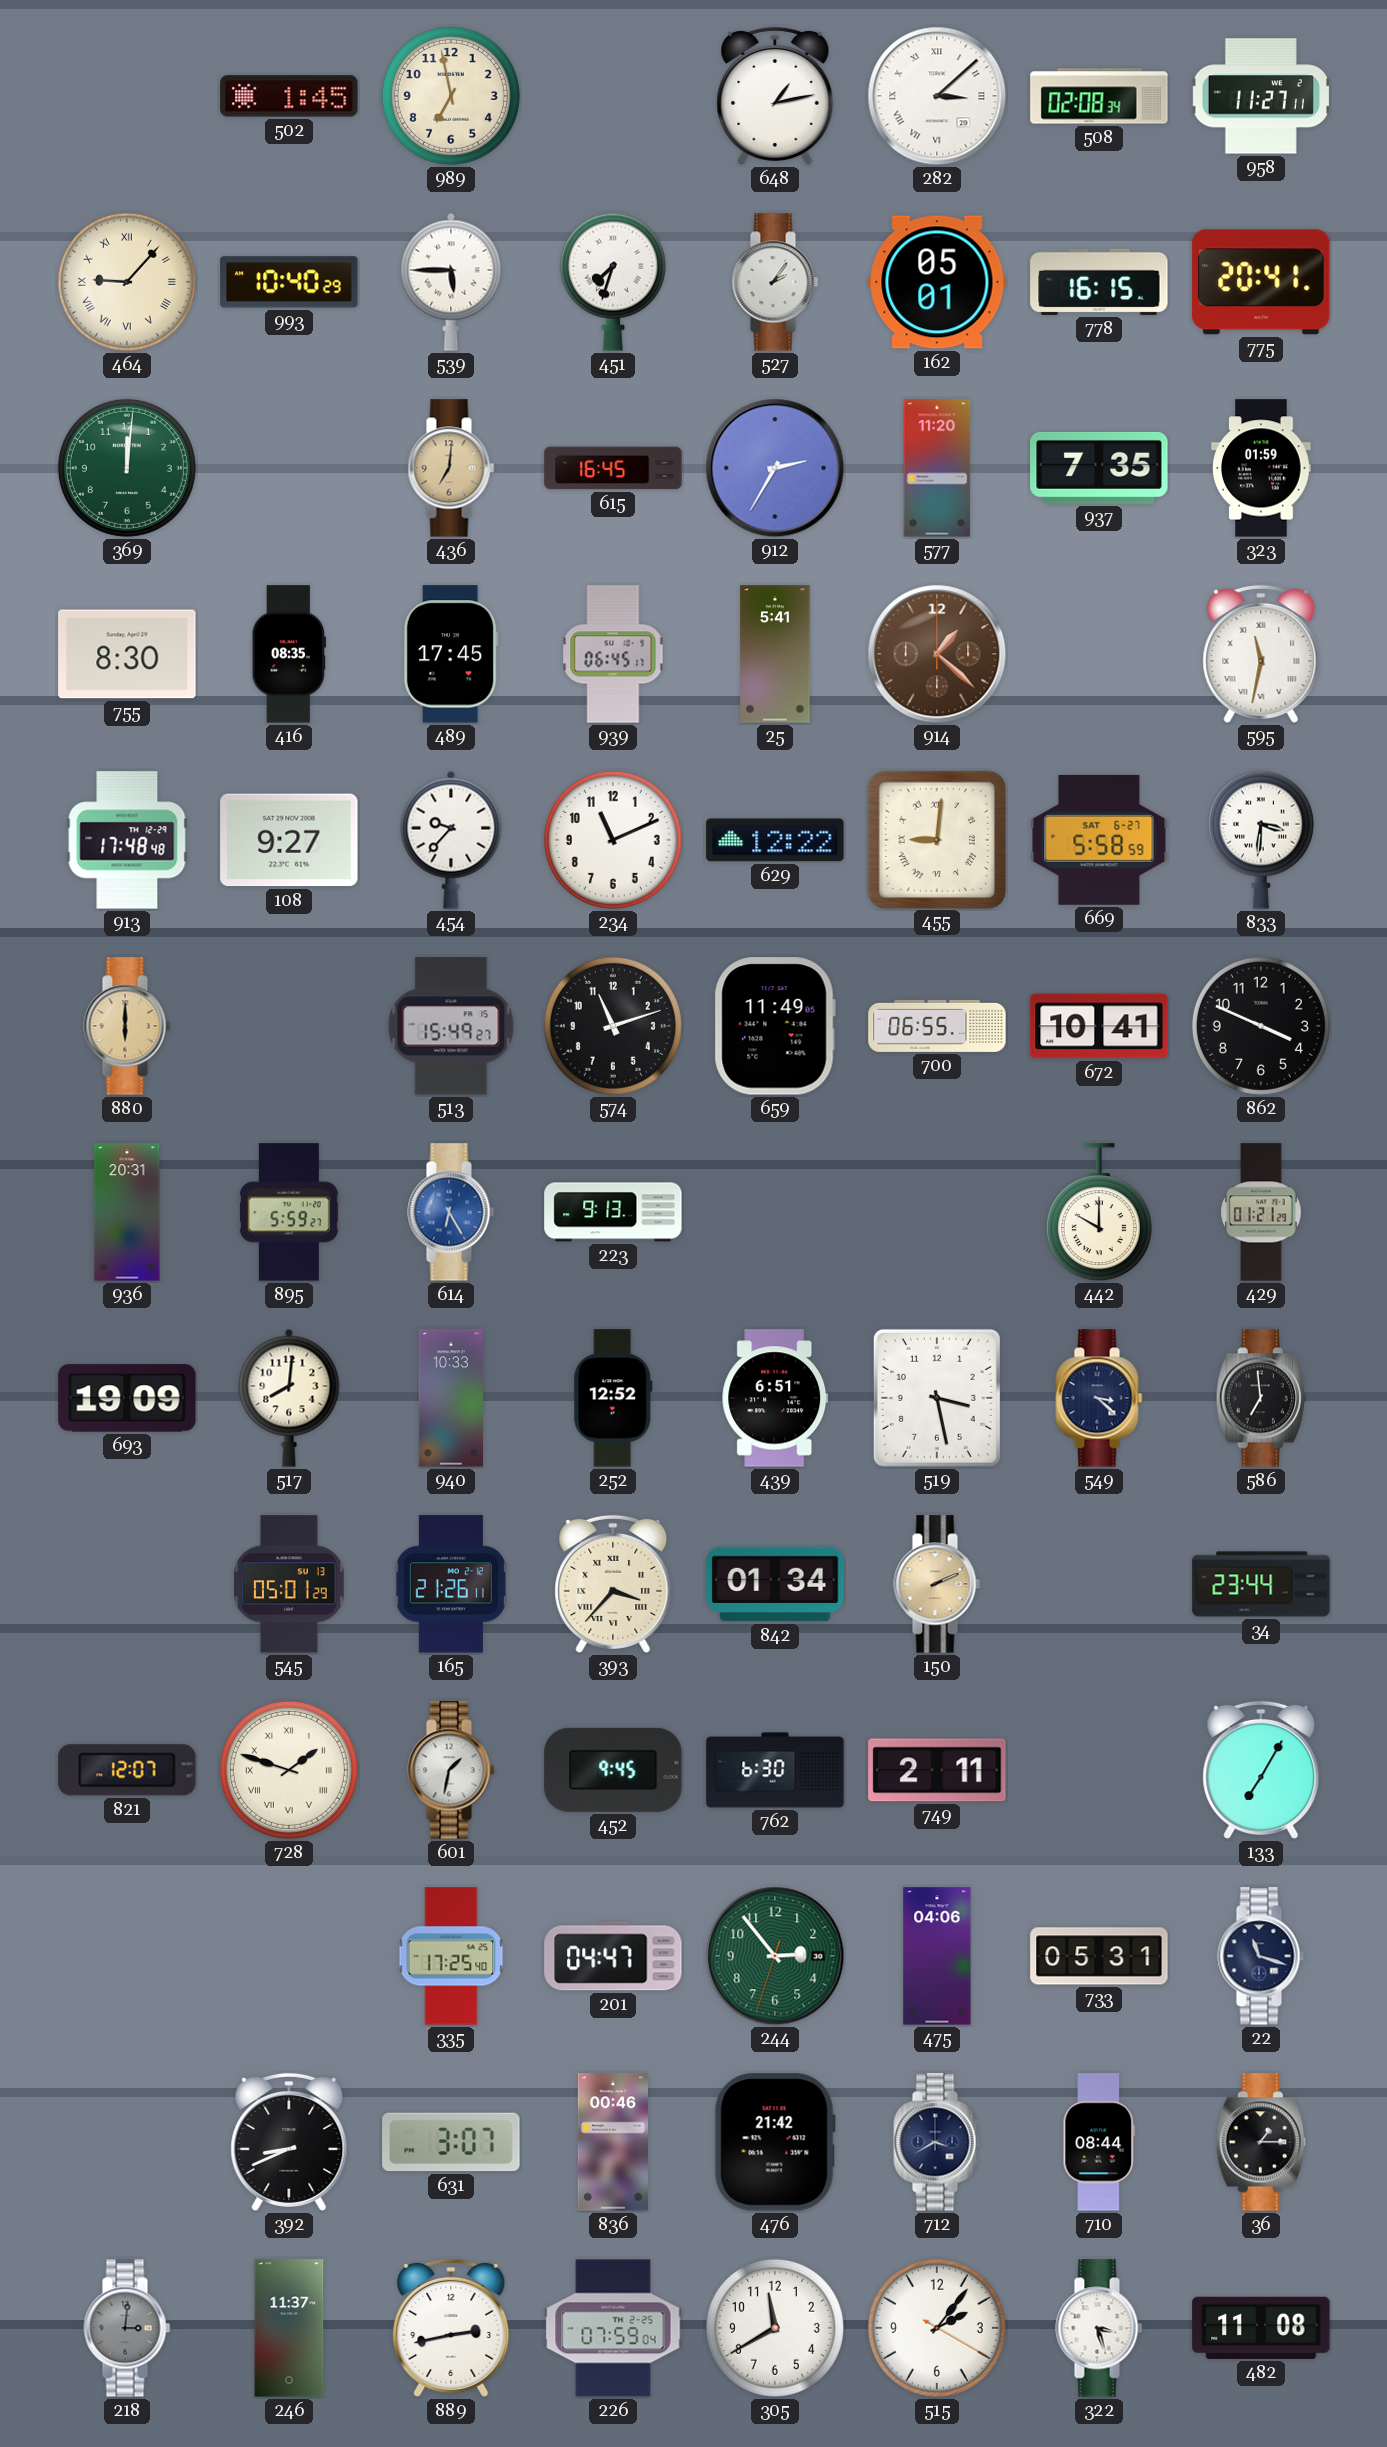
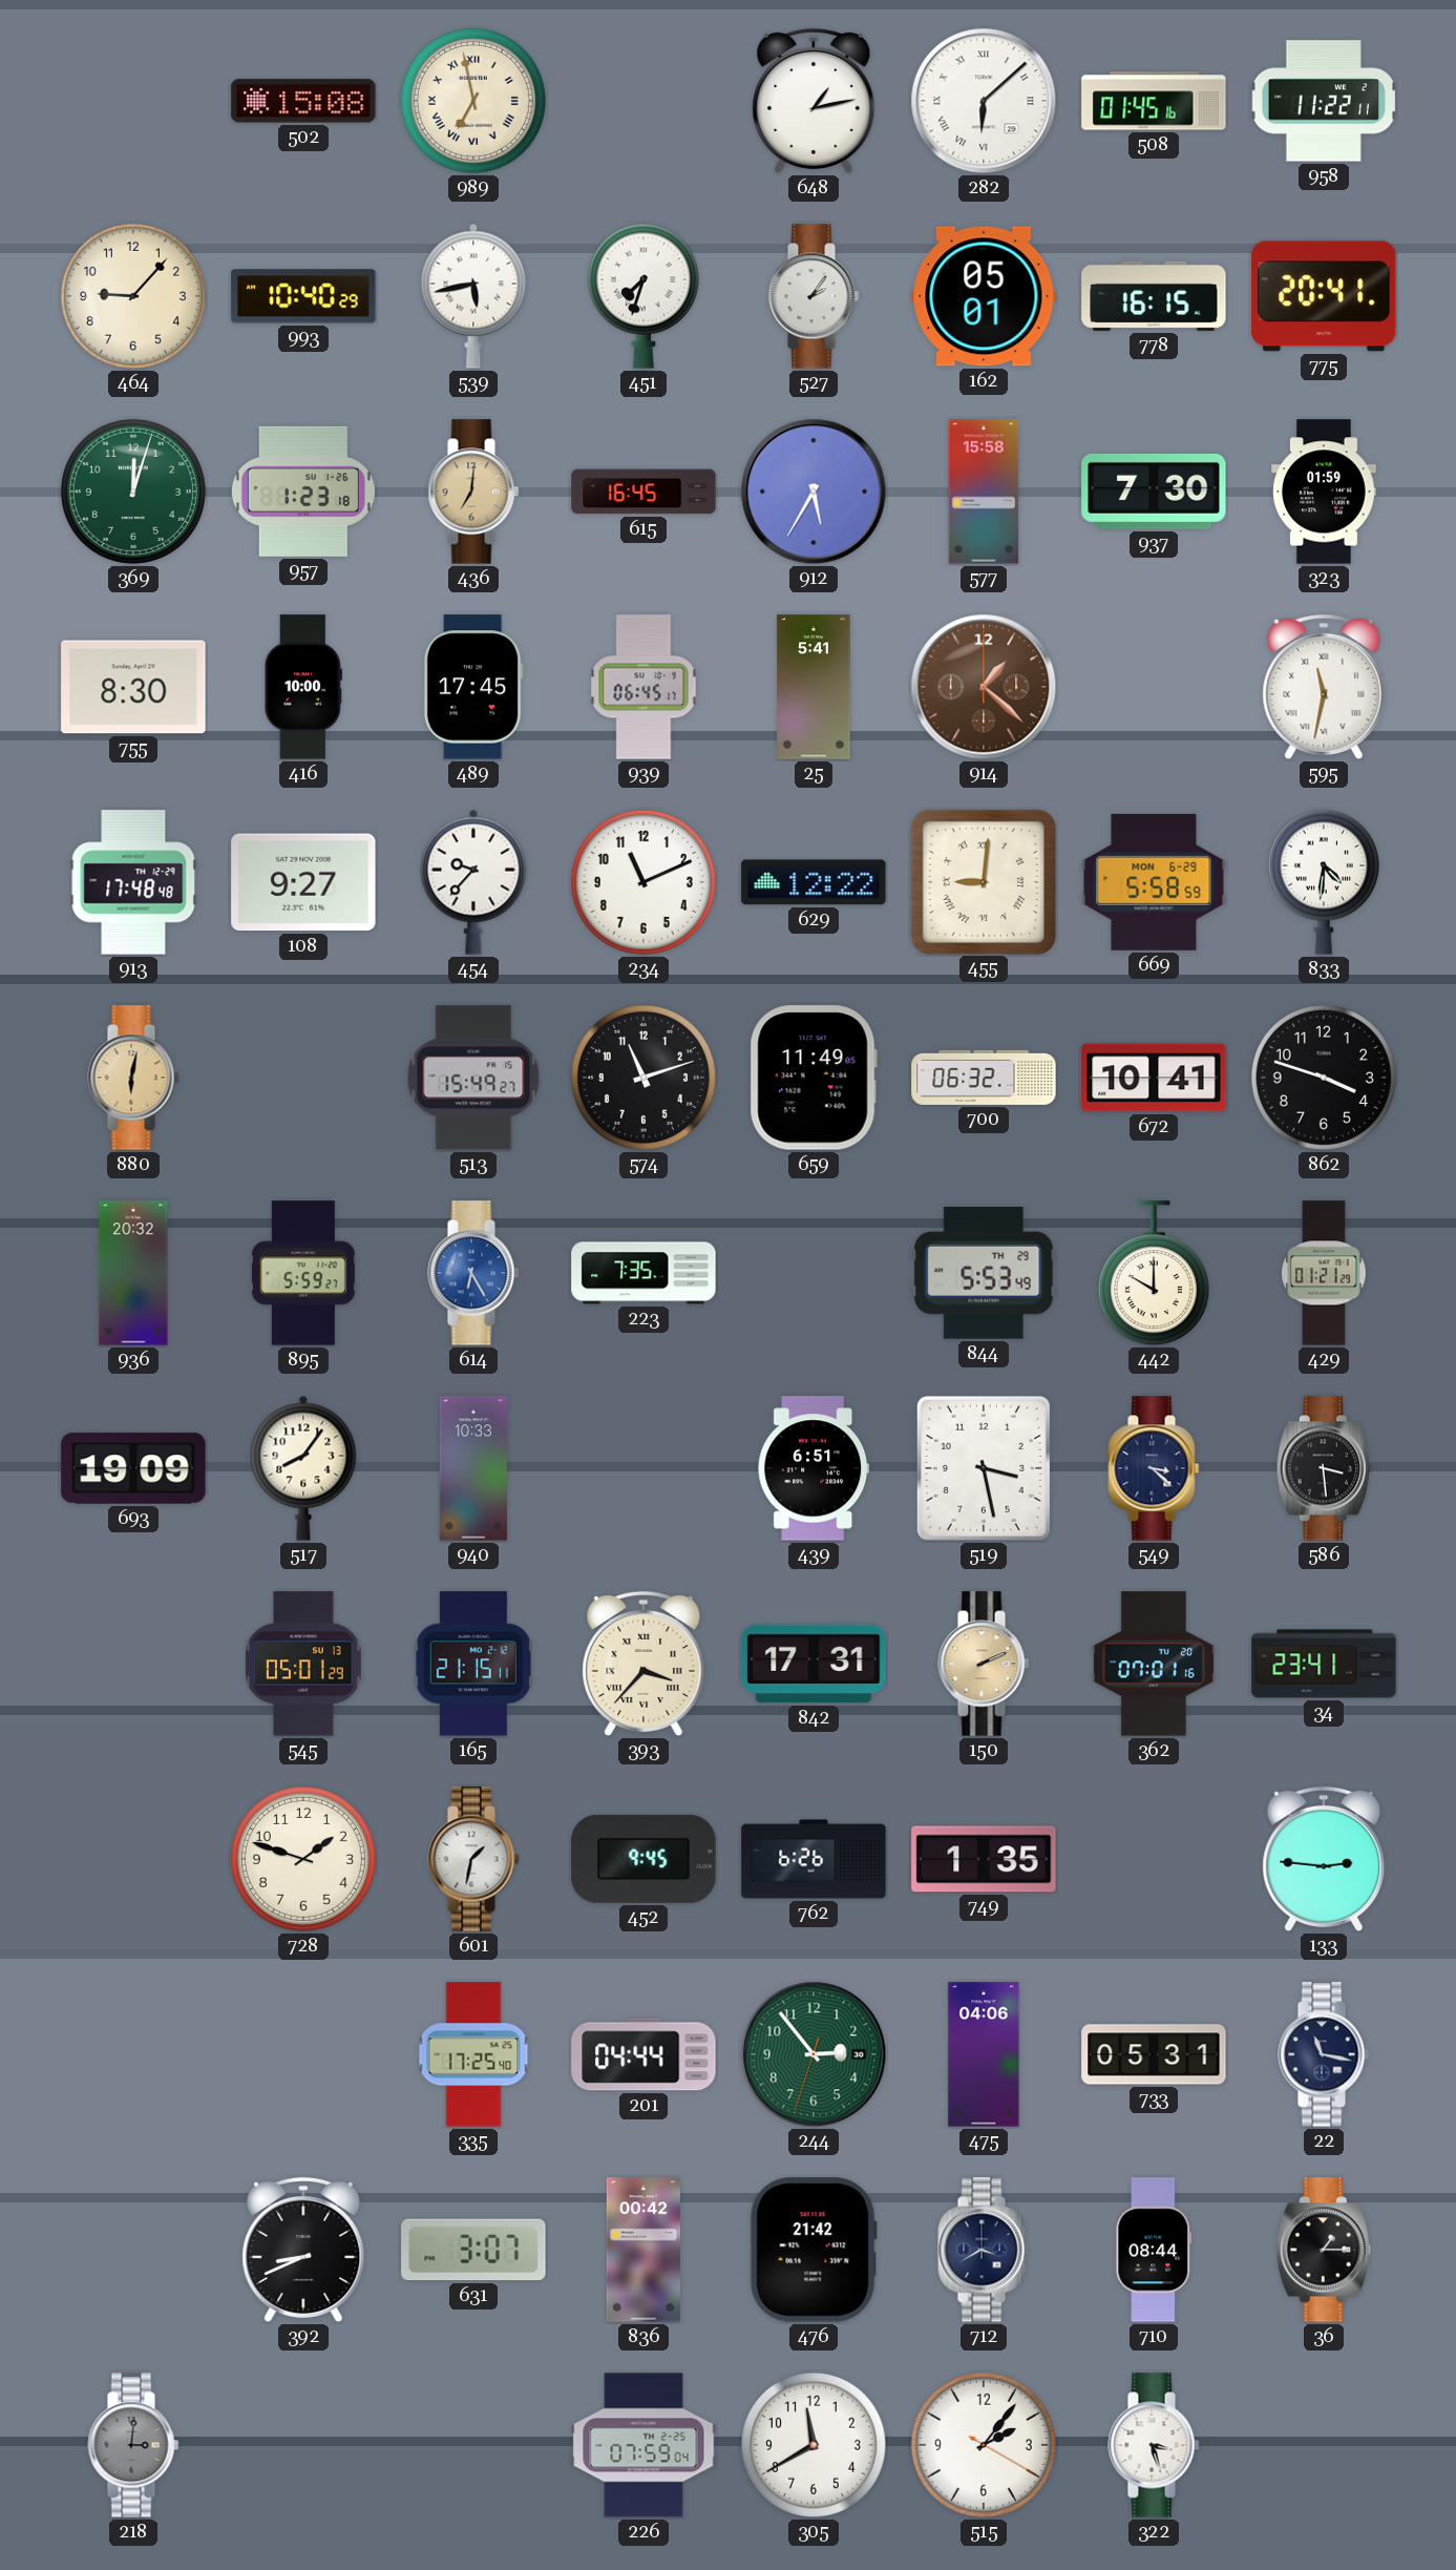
502: 1:45 -> 15:08
989 numerals: Arabic -> Roman
282: 3:08 -> 6:08
508: 02:08 -> 01:45
958: 11:27 -> 11:22
464 numerals: Roman -> Arabic
539: 5:45 -> 5:43
369: 12:01 -> 12:03
957: none -> 1:23
912: 2:35 -> 5:35
577: 11:20 -> 15:58
937: 7:35 -> 7:30
416: 08:35 -> 10:00
669 date: SAT 6-27 -> MON 6-29
833: 3:31 -> 4:31
880: 6:00 -> 6:02
700: 06:55 -> 06:32
862: 3:49 -> 3:48
936: 20:31 -> 20:32
223: 9:13 -> 7:35
844: none -> 5:53
517: 8:01 -> 8:06
252: 12:52 -> none
586: 6:59 -> 3:29
165: 21:26 -> 21:15
842: 01:34 -> 17:31
362: none -> 07:01
34: 23:44 -> 23:41
821: 12:07 -> none
728 numerals: Roman -> Arabic
762: 6:30 -> 6:26
749: 2:11 -> 1:35
133: 7:05 -> 2:46
201: 04:47 -> 04:44
22: 11:18 -> 11:17
836: 00:46 -> 00:42
246: 11:37 -> none
889: 2:43 -> none
482: 11:08 -> none
